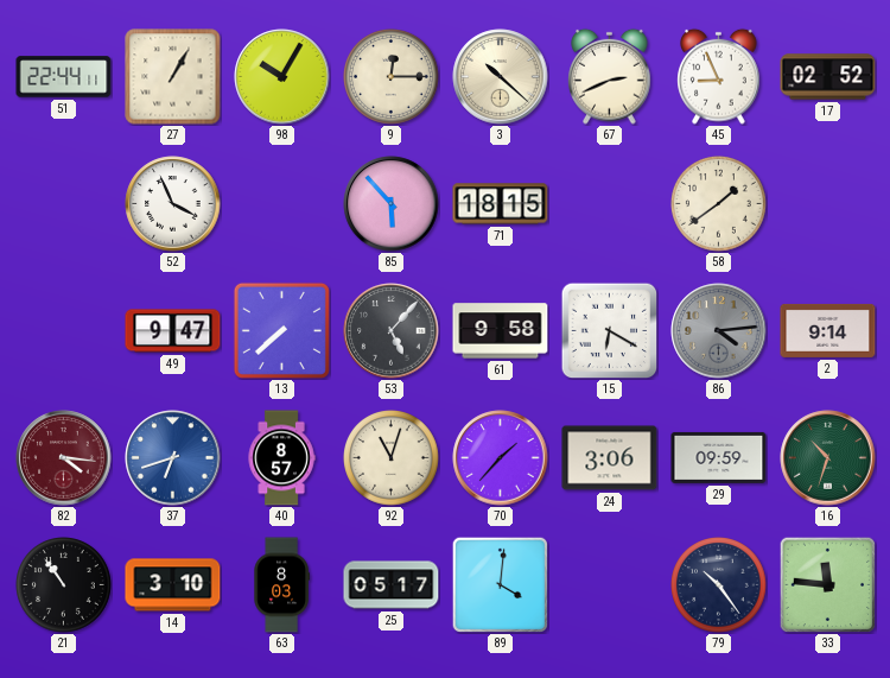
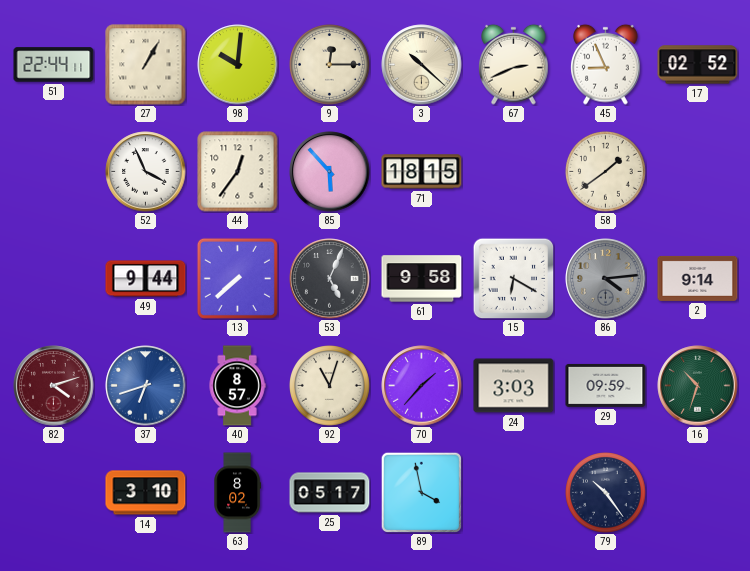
98: 10:05 -> 10:01
44: none -> 12:36
49: 9:47 -> 9:44
53: 5:07 -> 5:04
82: 4:16 -> 4:12
24: 3:06 -> 3:03
21: 10:54 -> none
63: 8:03 -> 8:02
89: 4:01 -> 3:58
33: 11:46 -> none
